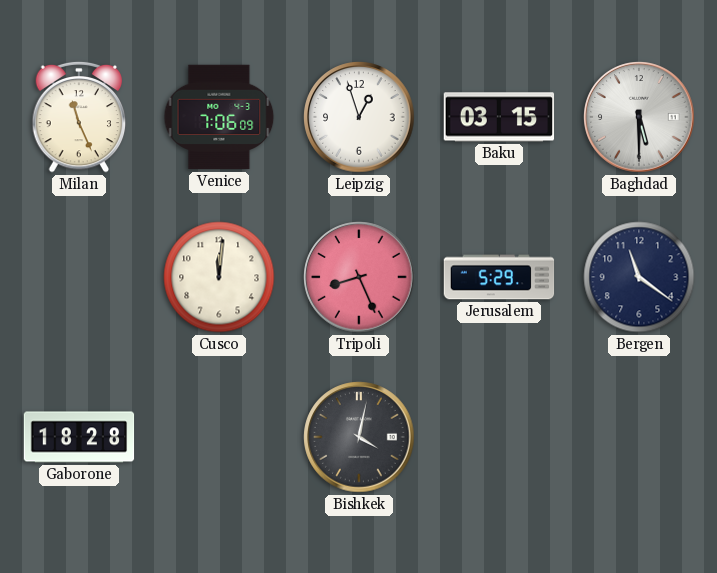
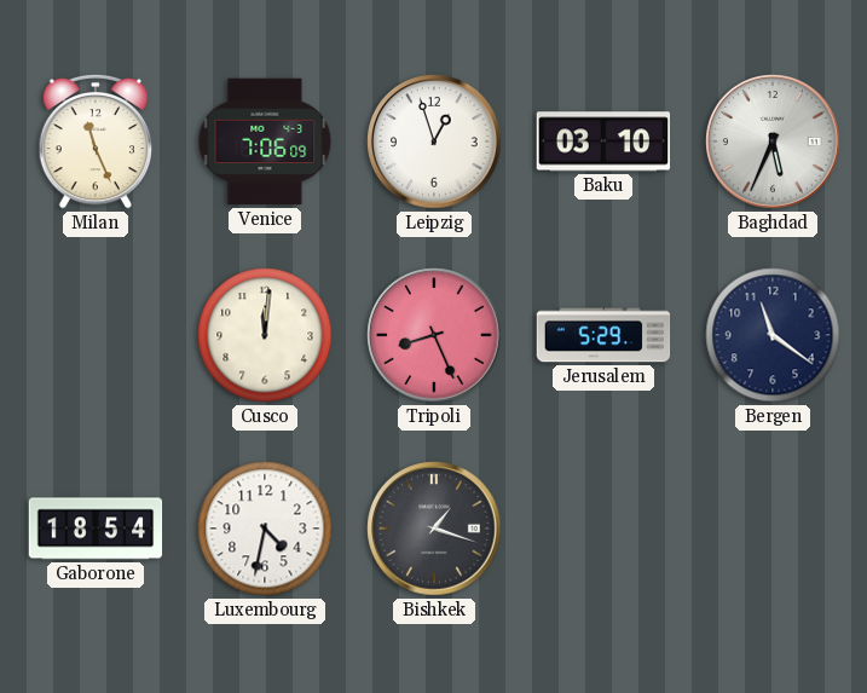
Baku: 03:15 -> 03:10
Baghdad: 5:30 -> 5:34
Gaborone: 18:28 -> 18:54
Luxembourg: none -> 4:32
Bishkek: 4:02 -> 1:18
